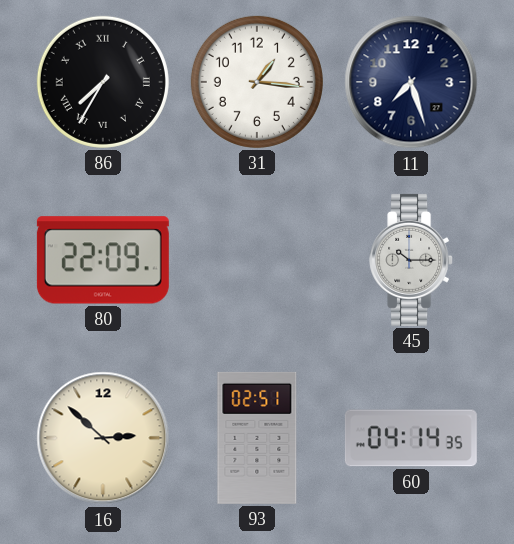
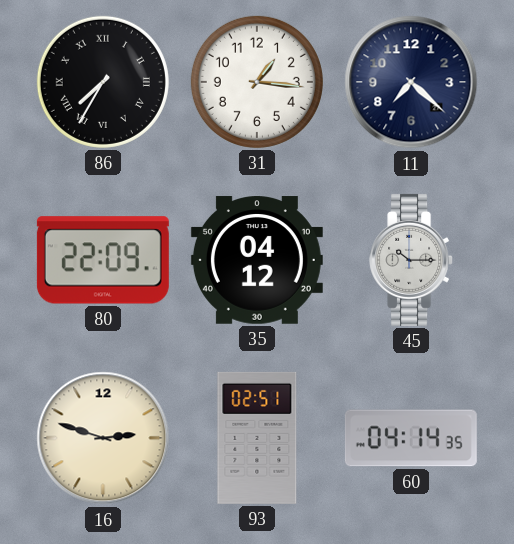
11: 7:27 -> 7:22
35: none -> 04:12
16: 2:52 -> 2:48
